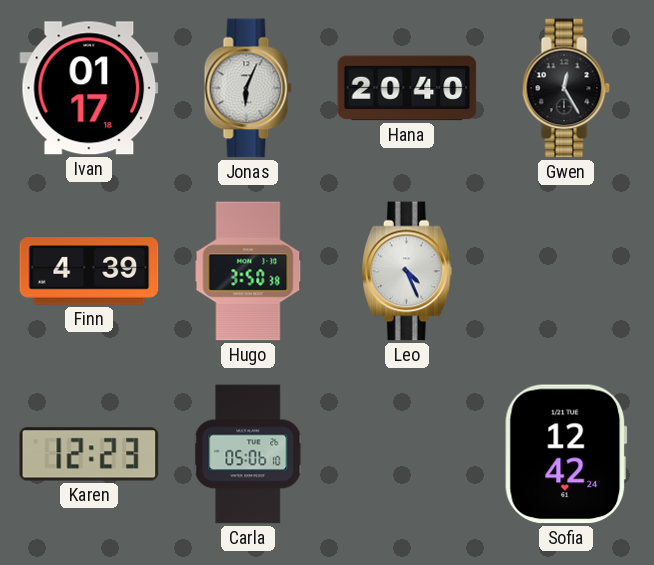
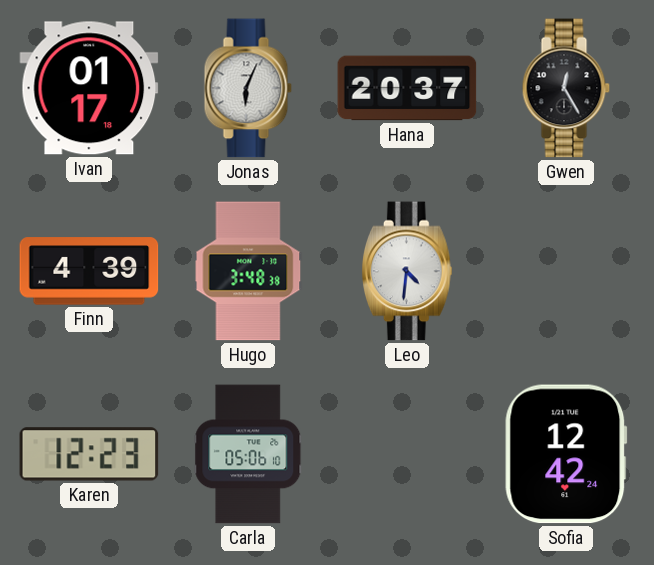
Hana: 20:40 -> 20:37
Hugo: 3:50 -> 3:48
Leo: 4:26 -> 4:31
